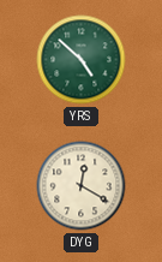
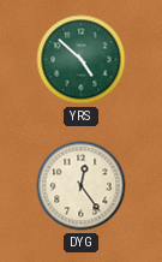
DYG: 12:20 -> 12:24
